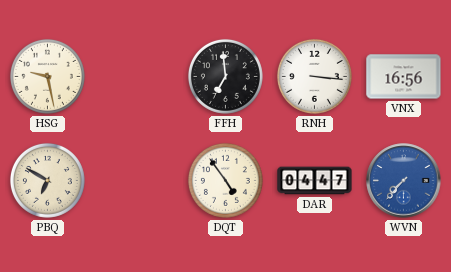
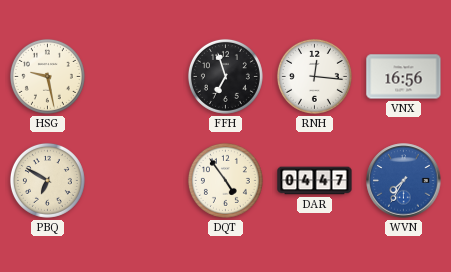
FFH: 6:59 -> 6:57
RNH: 3:16 -> 12:16
WVN: 7:37 -> 7:35
